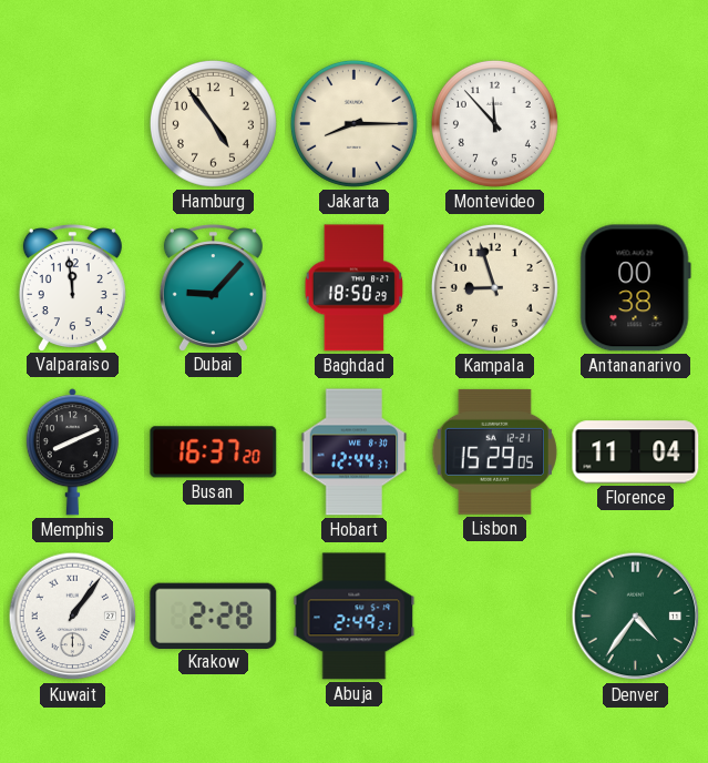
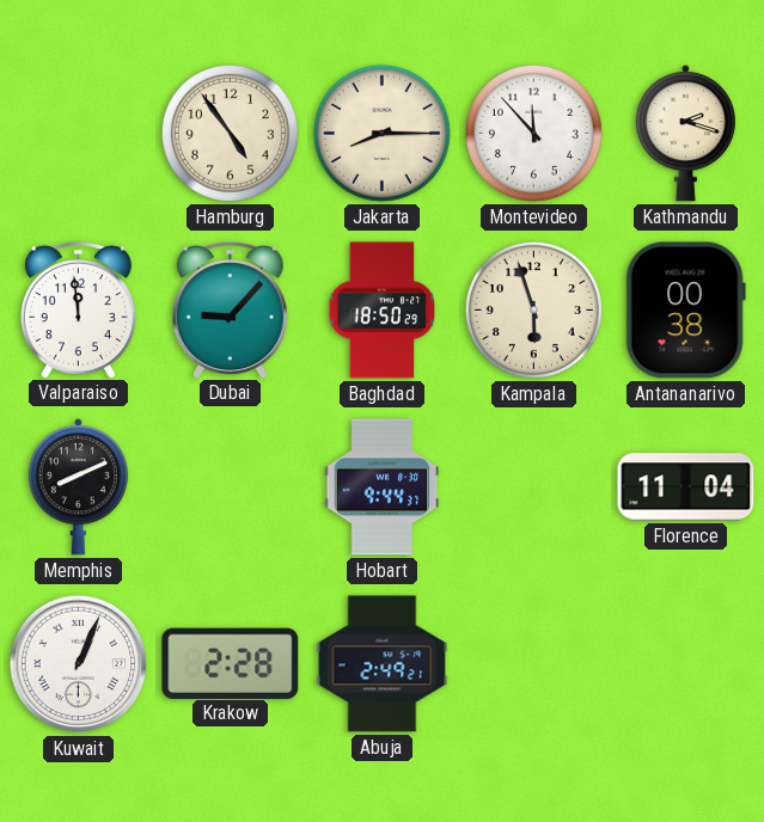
Kathmandu: none -> 2:18
Kampala: 8:57 -> 5:57
Busan: 16:37 -> none
Hobart: 12:44 -> 9:44
Lisbon: 15:29 -> none
Kuwait: 1:06 -> 1:04
Denver: 4:36 -> none
